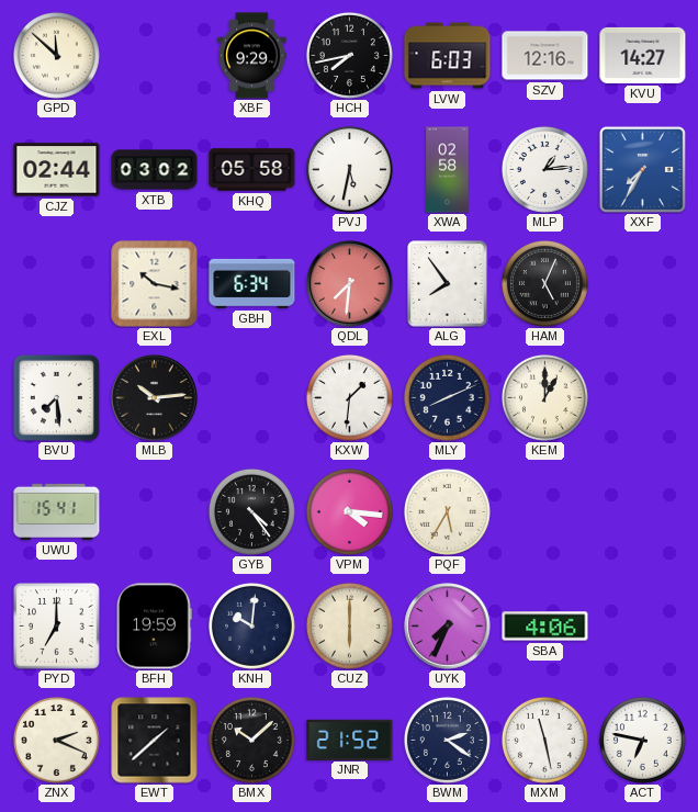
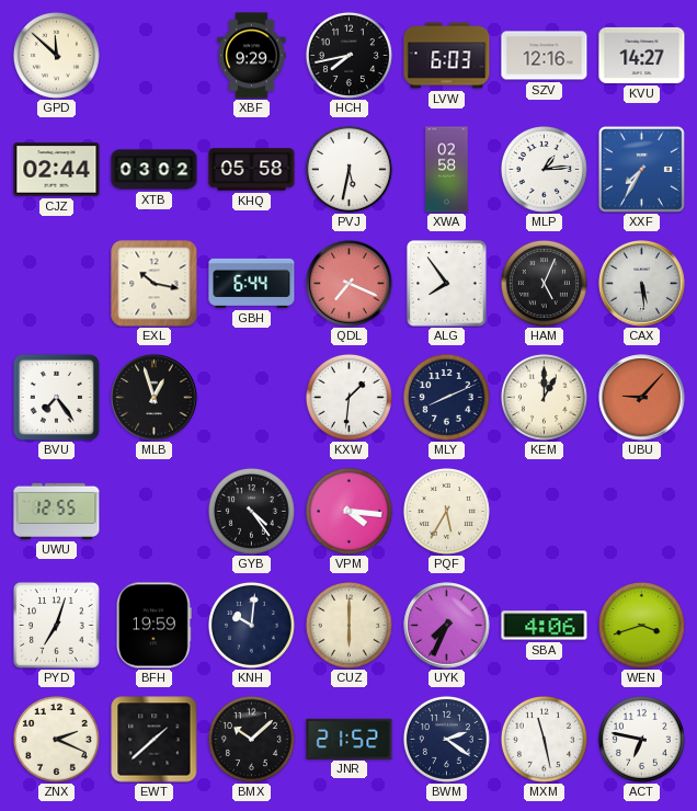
GBH: 6:34 -> 6:44
QDL: 7:31 -> 7:19
CAX: none -> 5:29
BVU: 7:29 -> 7:24
MLB: 10:14 -> 12:57
UBU: none -> 9:07
UWU: 15:41 -> 12:55
PYD: 7:00 -> 7:03
WEN: none -> 3:42
